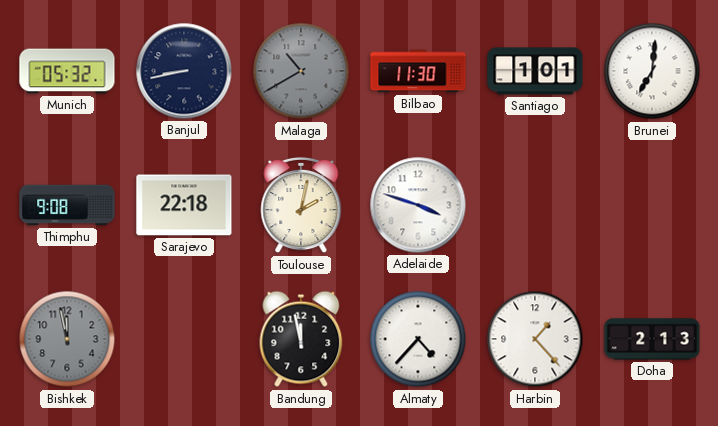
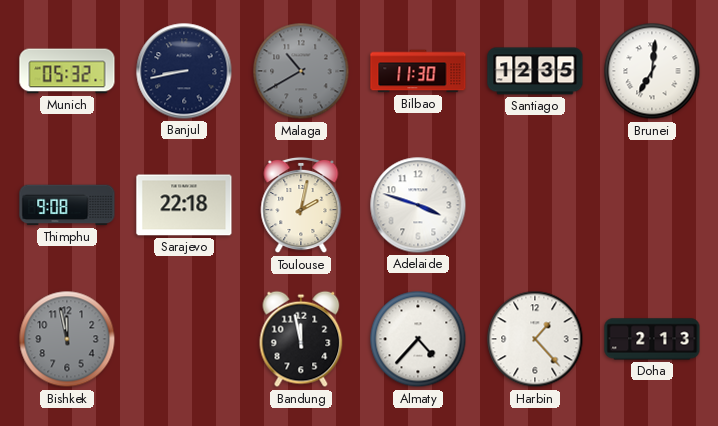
Santiago: 1:01 -> 12:35
